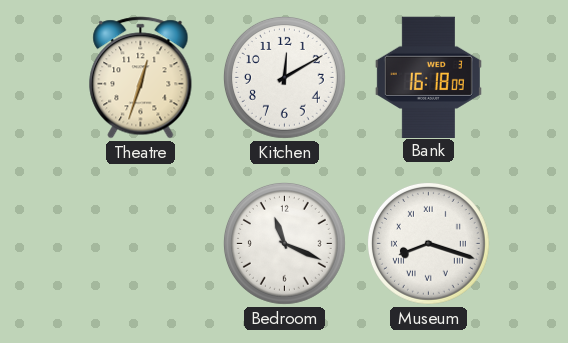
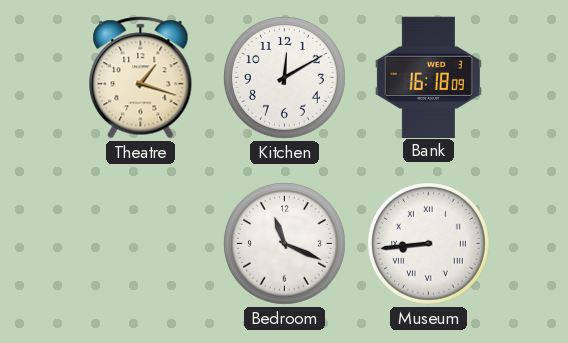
Theatre: 12:33 -> 1:18
Museum: 8:18 -> 8:44
